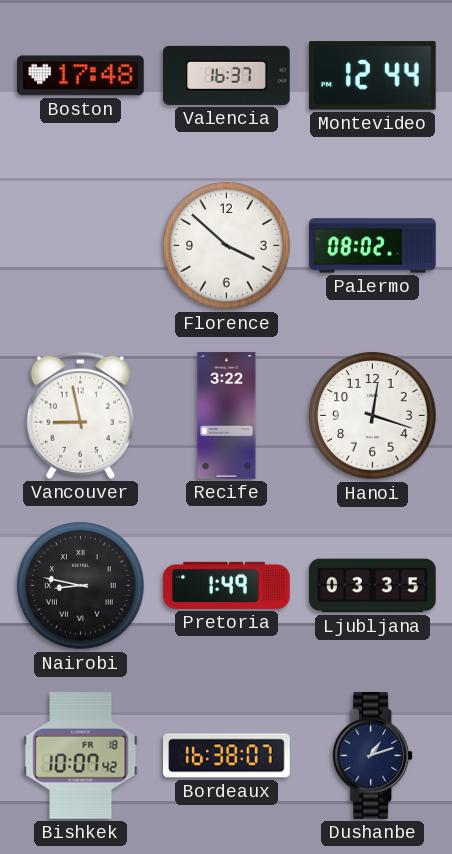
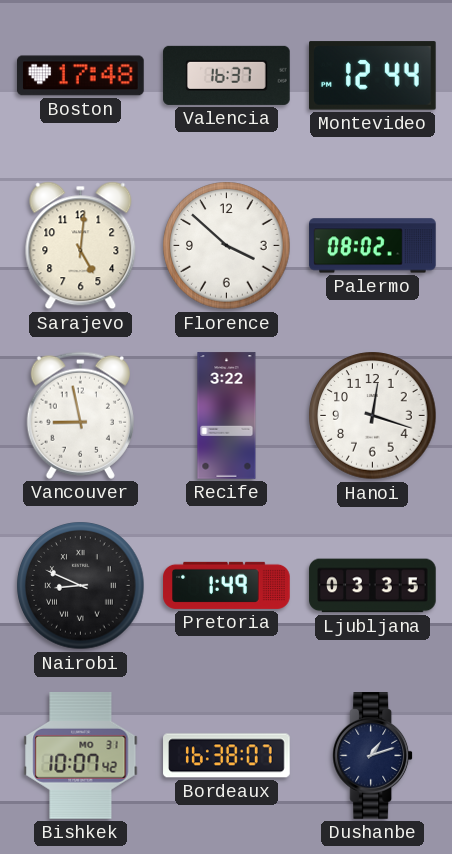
Sarajevo: none -> 5:01
Nairobi: 8:47 -> 8:49
Bishkek date: FR 18 -> MO 31
